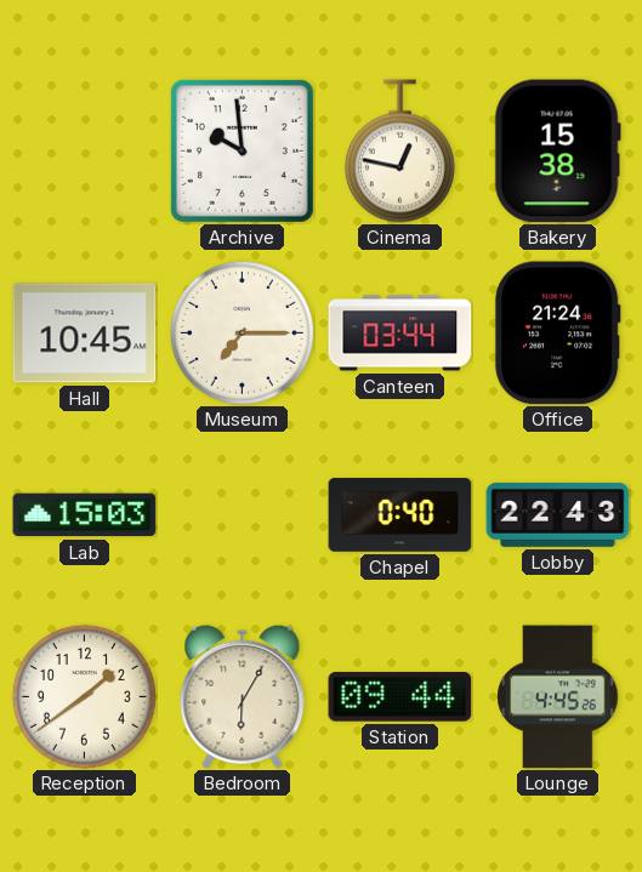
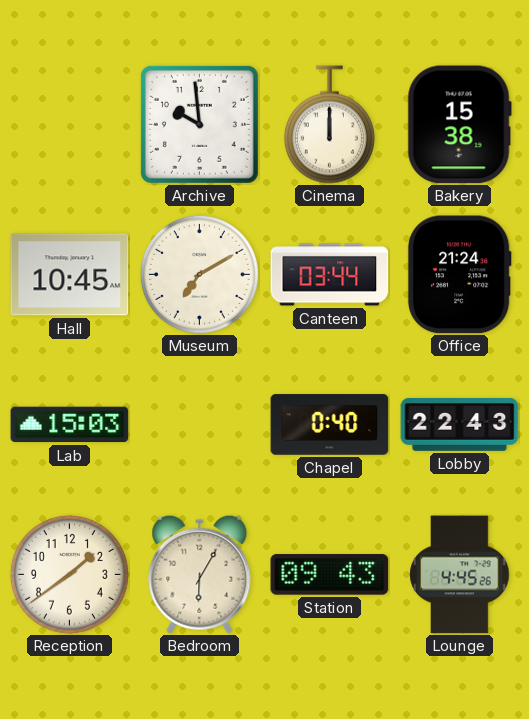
Cinema: 12:47 -> 12:00
Museum: 7:15 -> 7:10
Station: 09:44 -> 09:43
